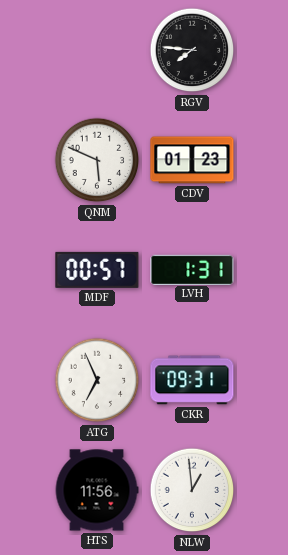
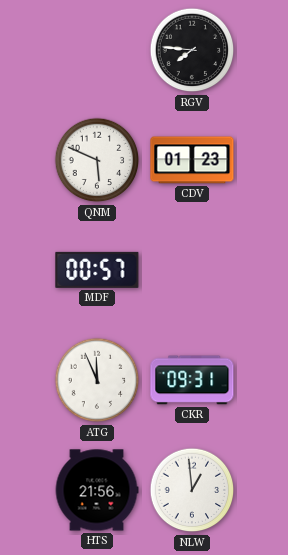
LVH: 1:31 -> none
ATG: 6:56 -> 11:56
HTS: 11:56 -> 21:56
